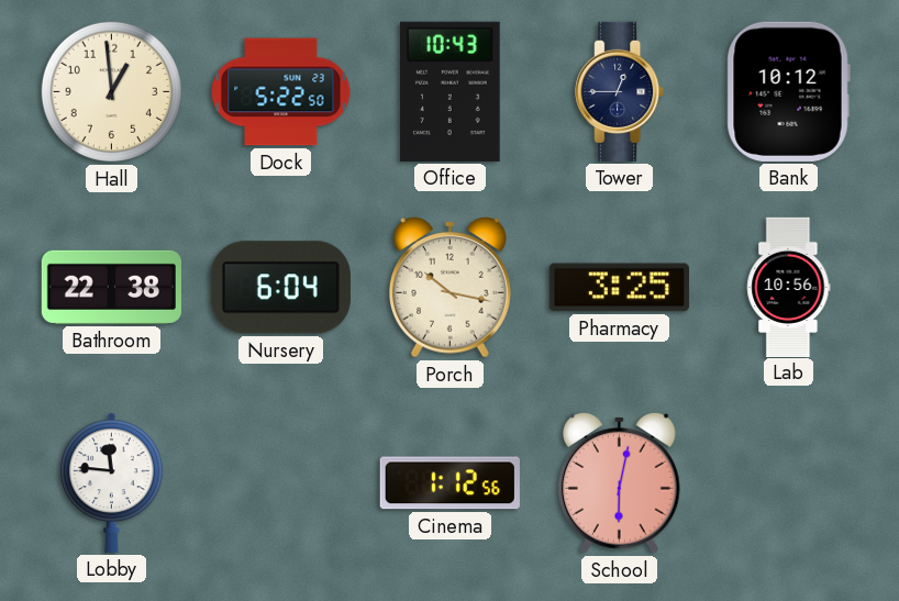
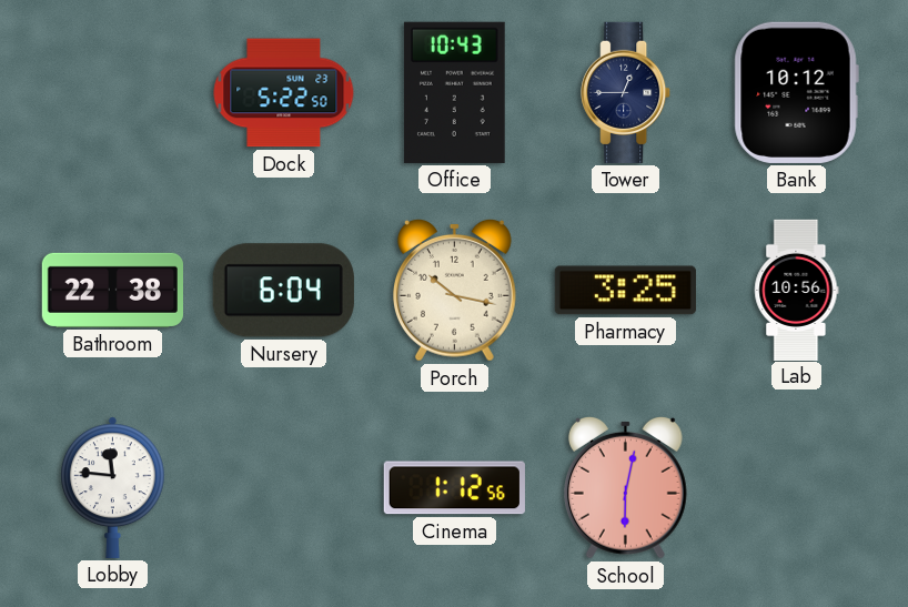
Hall: 12:59 -> none
